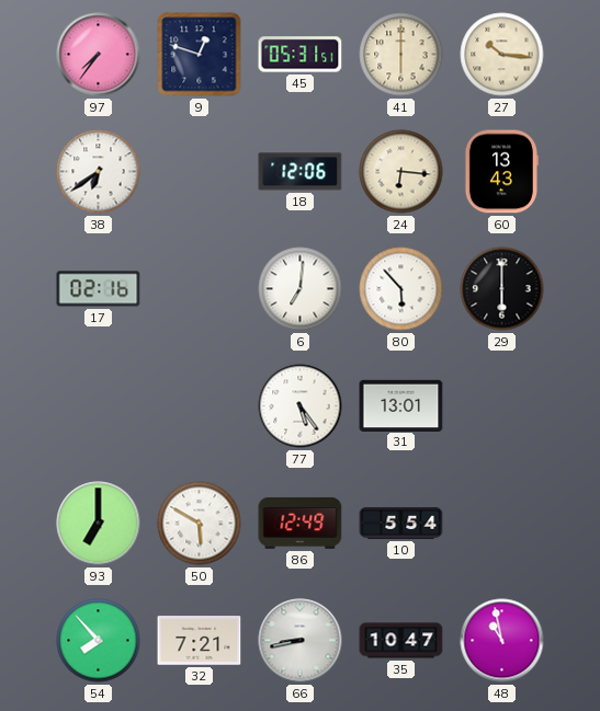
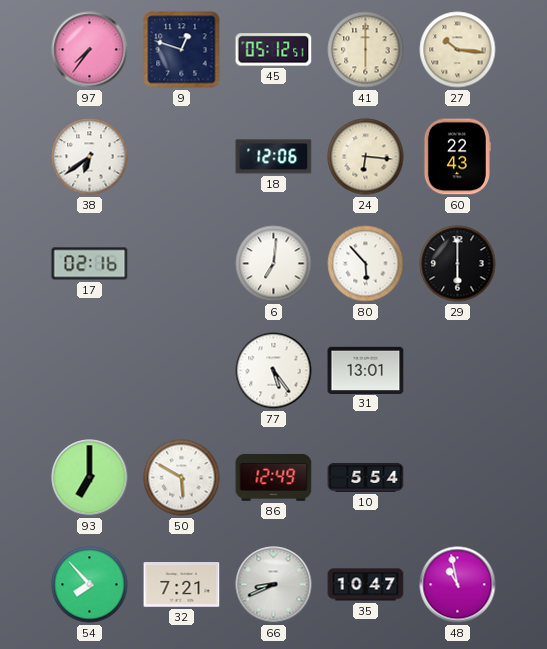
45: 05:31 -> 05:12
60: 13:43 -> 22:43
66: 8:43 -> 8:41
